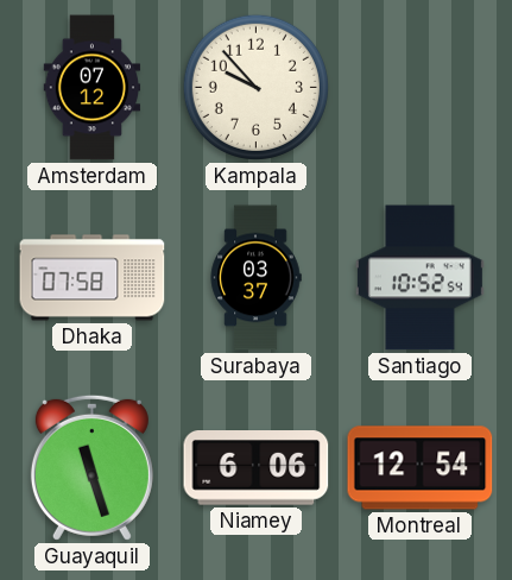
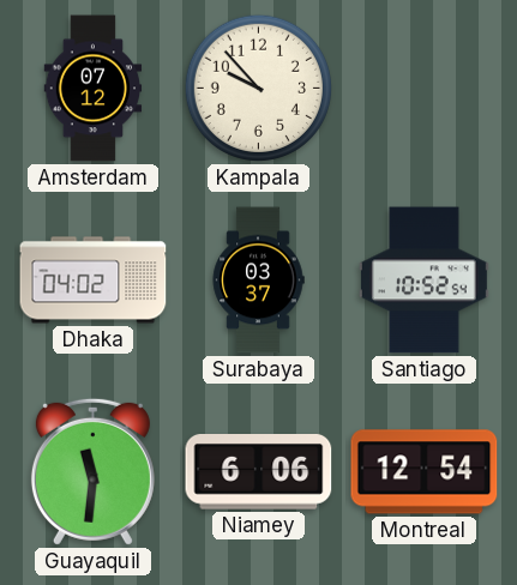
Dhaka: 07:58 -> 04:02
Guayaquil: 11:27 -> 11:31
